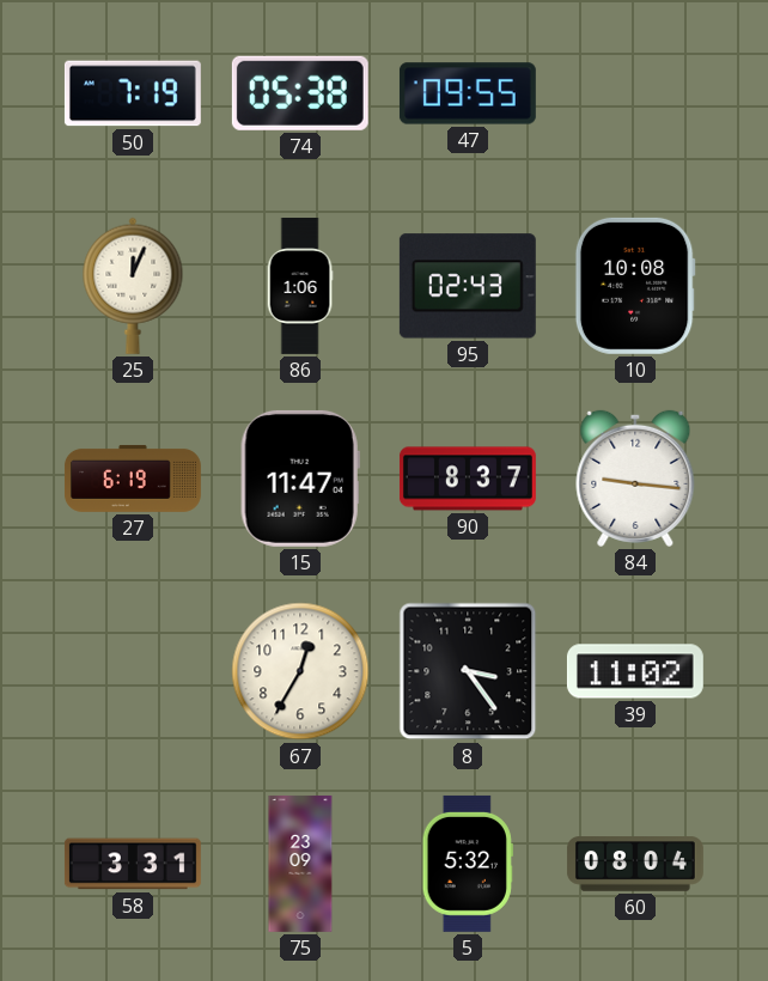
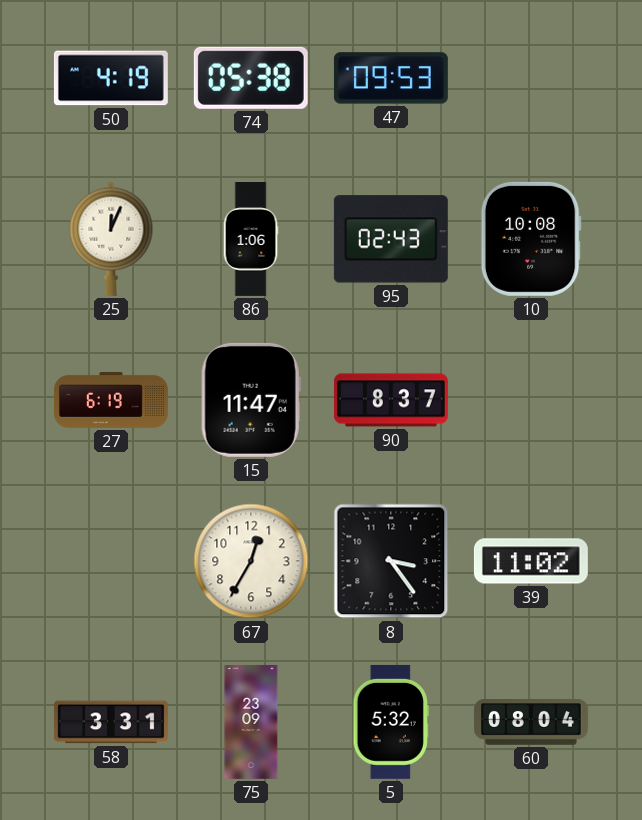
50: 7:19 -> 4:19
47: 09:55 -> 09:53
84: 9:16 -> none
